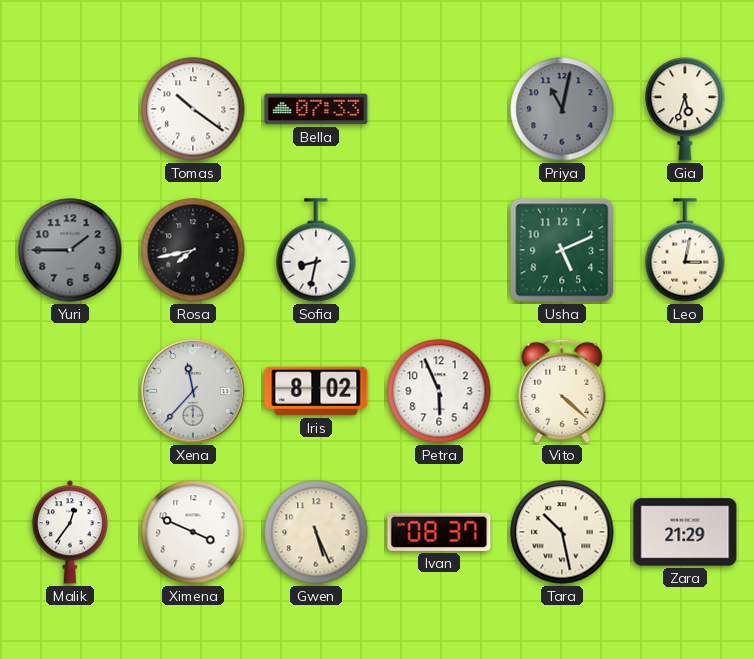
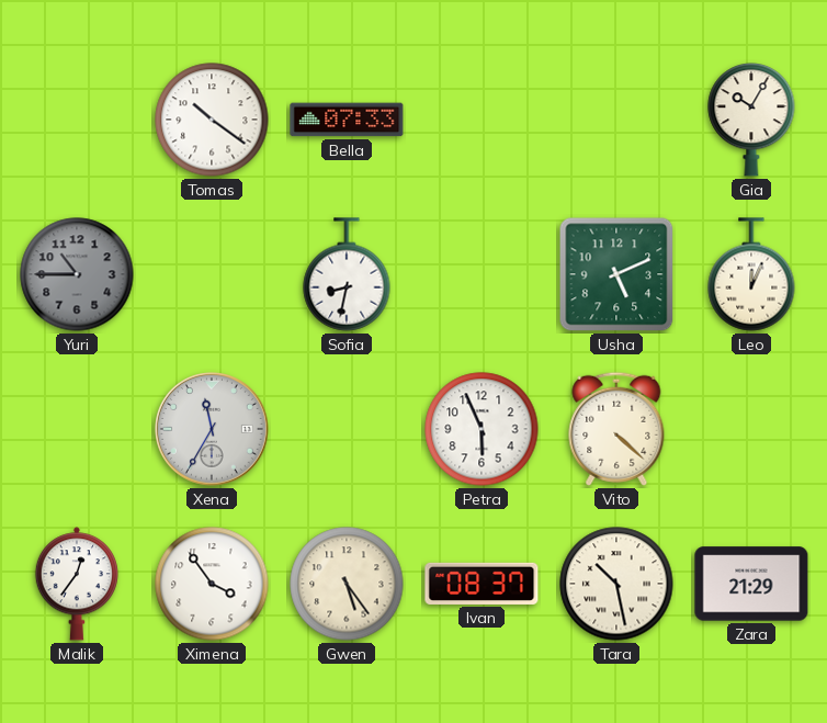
Priya: 11:02 -> none
Gia: 5:33 -> 10:05
Yuri: 1:45 -> 10:45
Rosa: 7:43 -> none
Leo: 3:02 -> 12:04
Xena: 11:37 -> 11:35
Iris: 8:02 -> none
Ximena: 3:49 -> 3:54
Gwen: 5:26 -> 5:24
